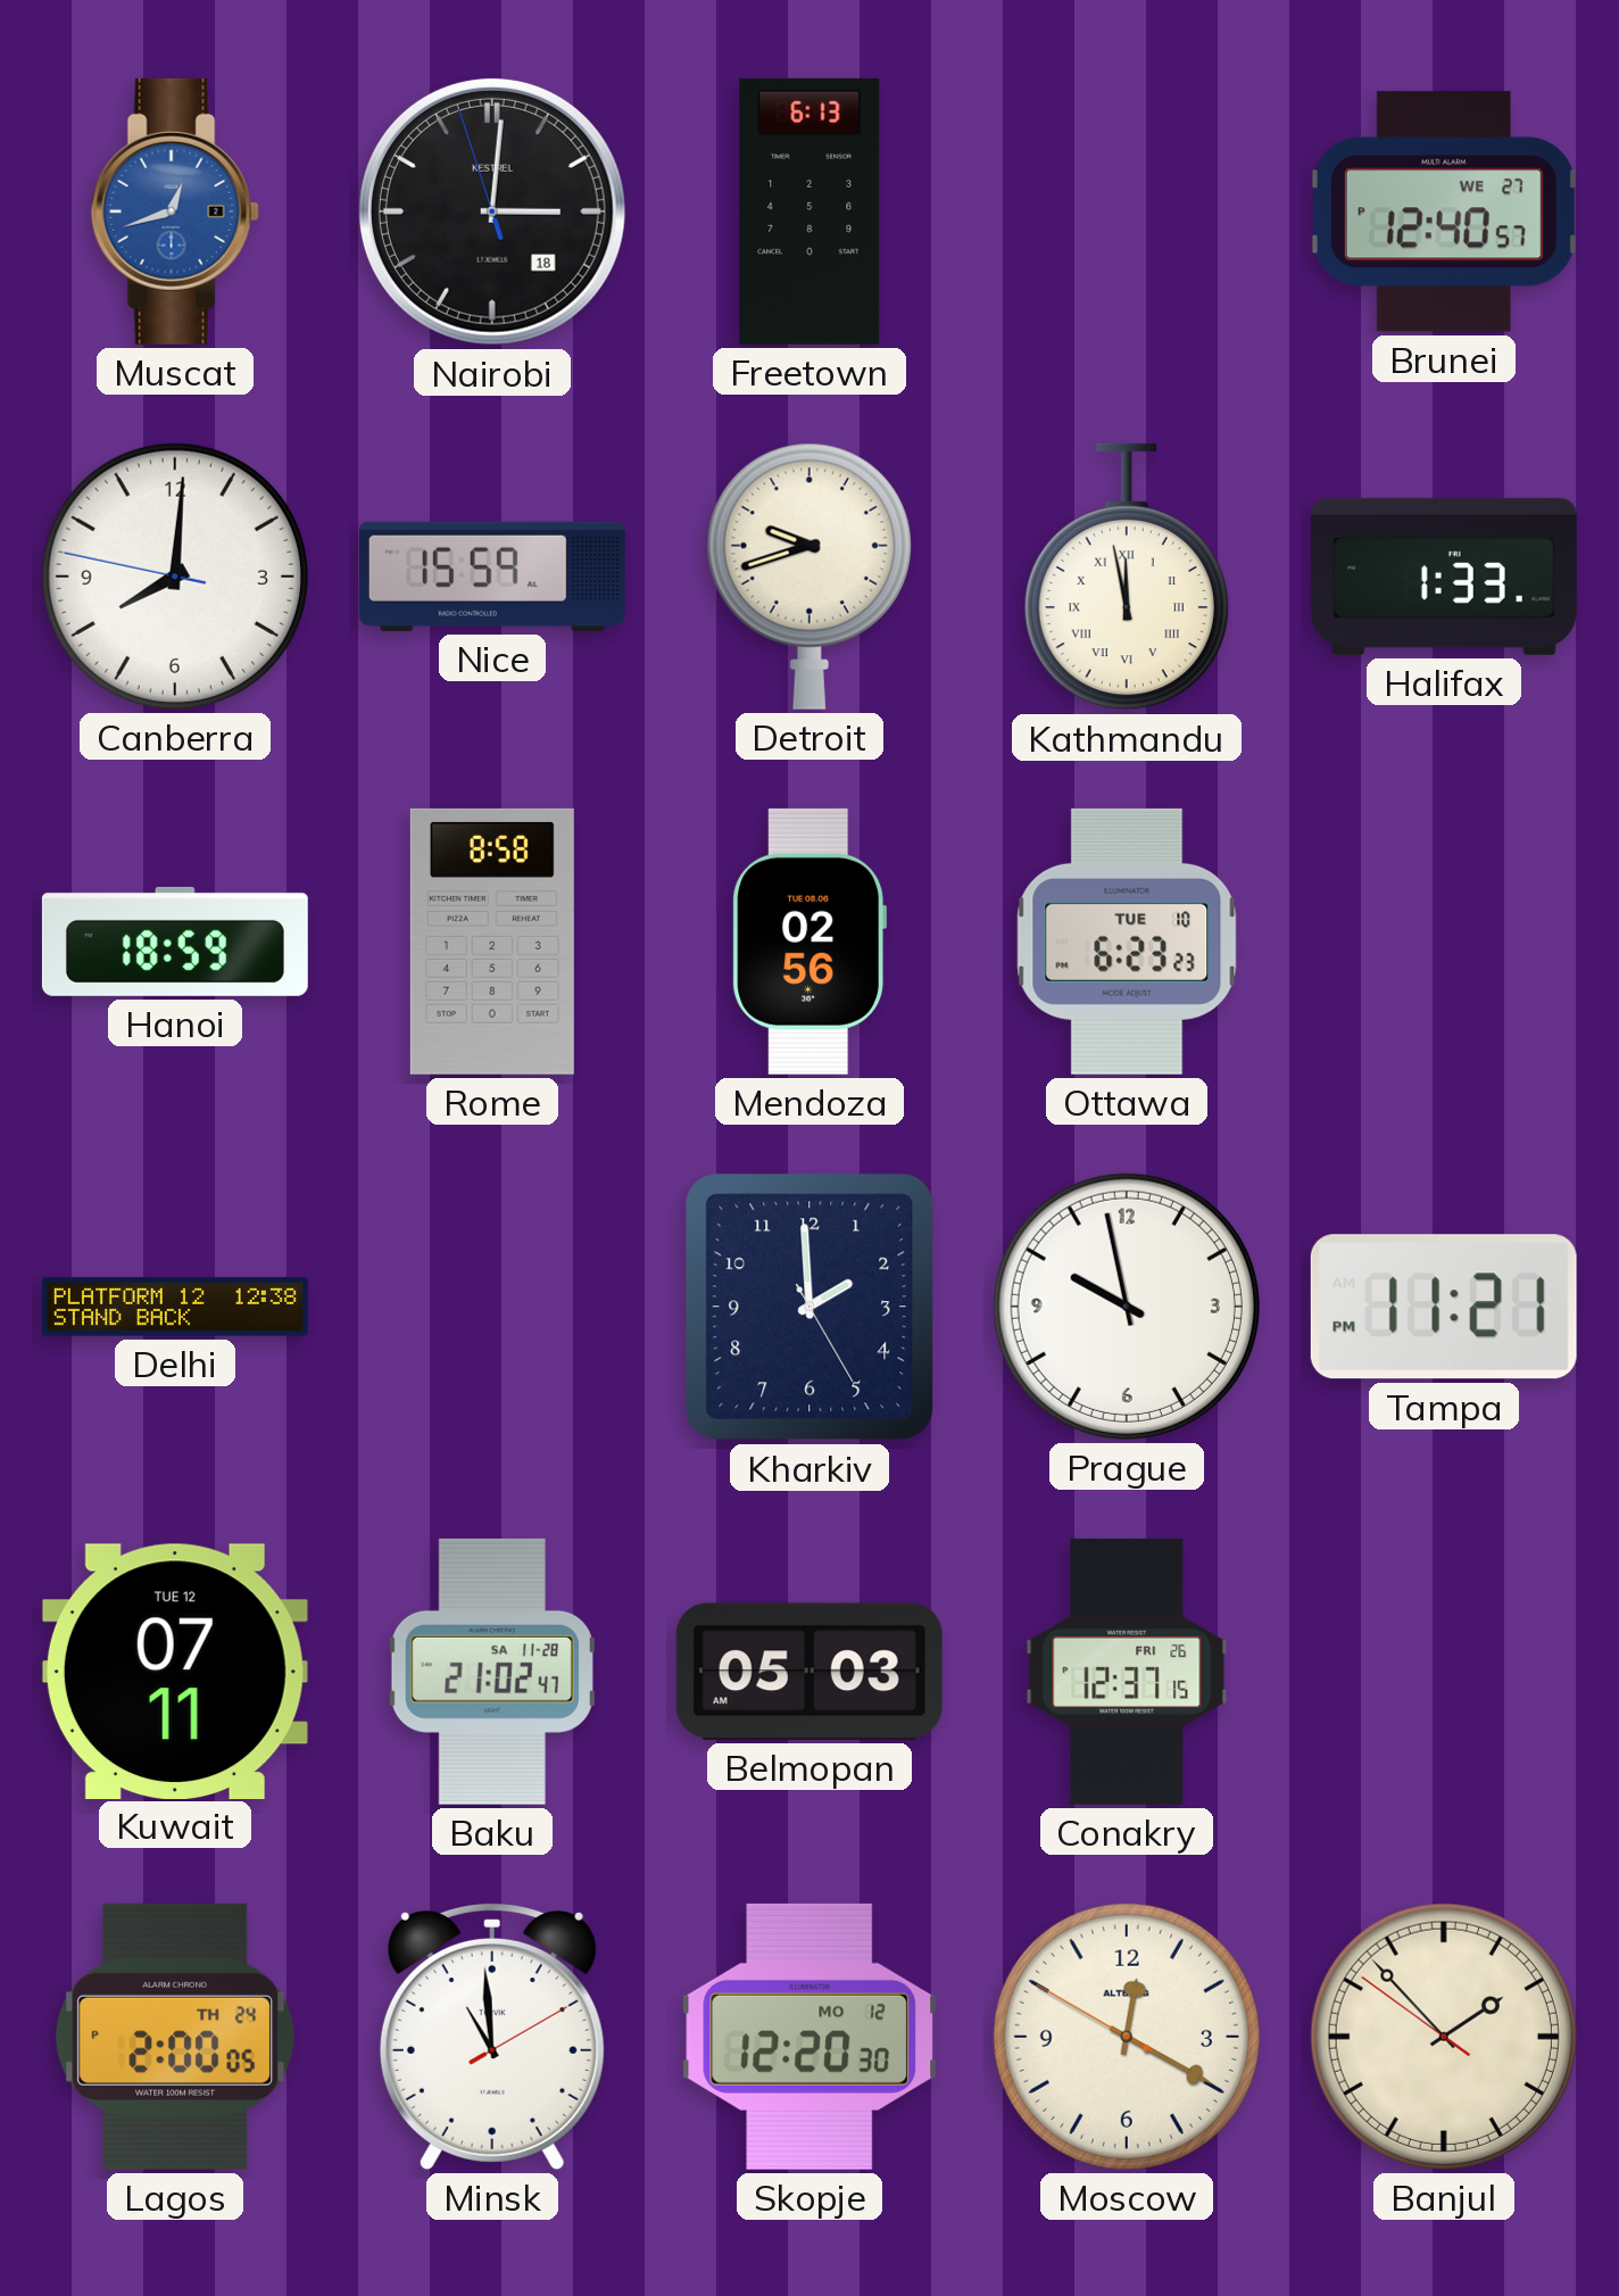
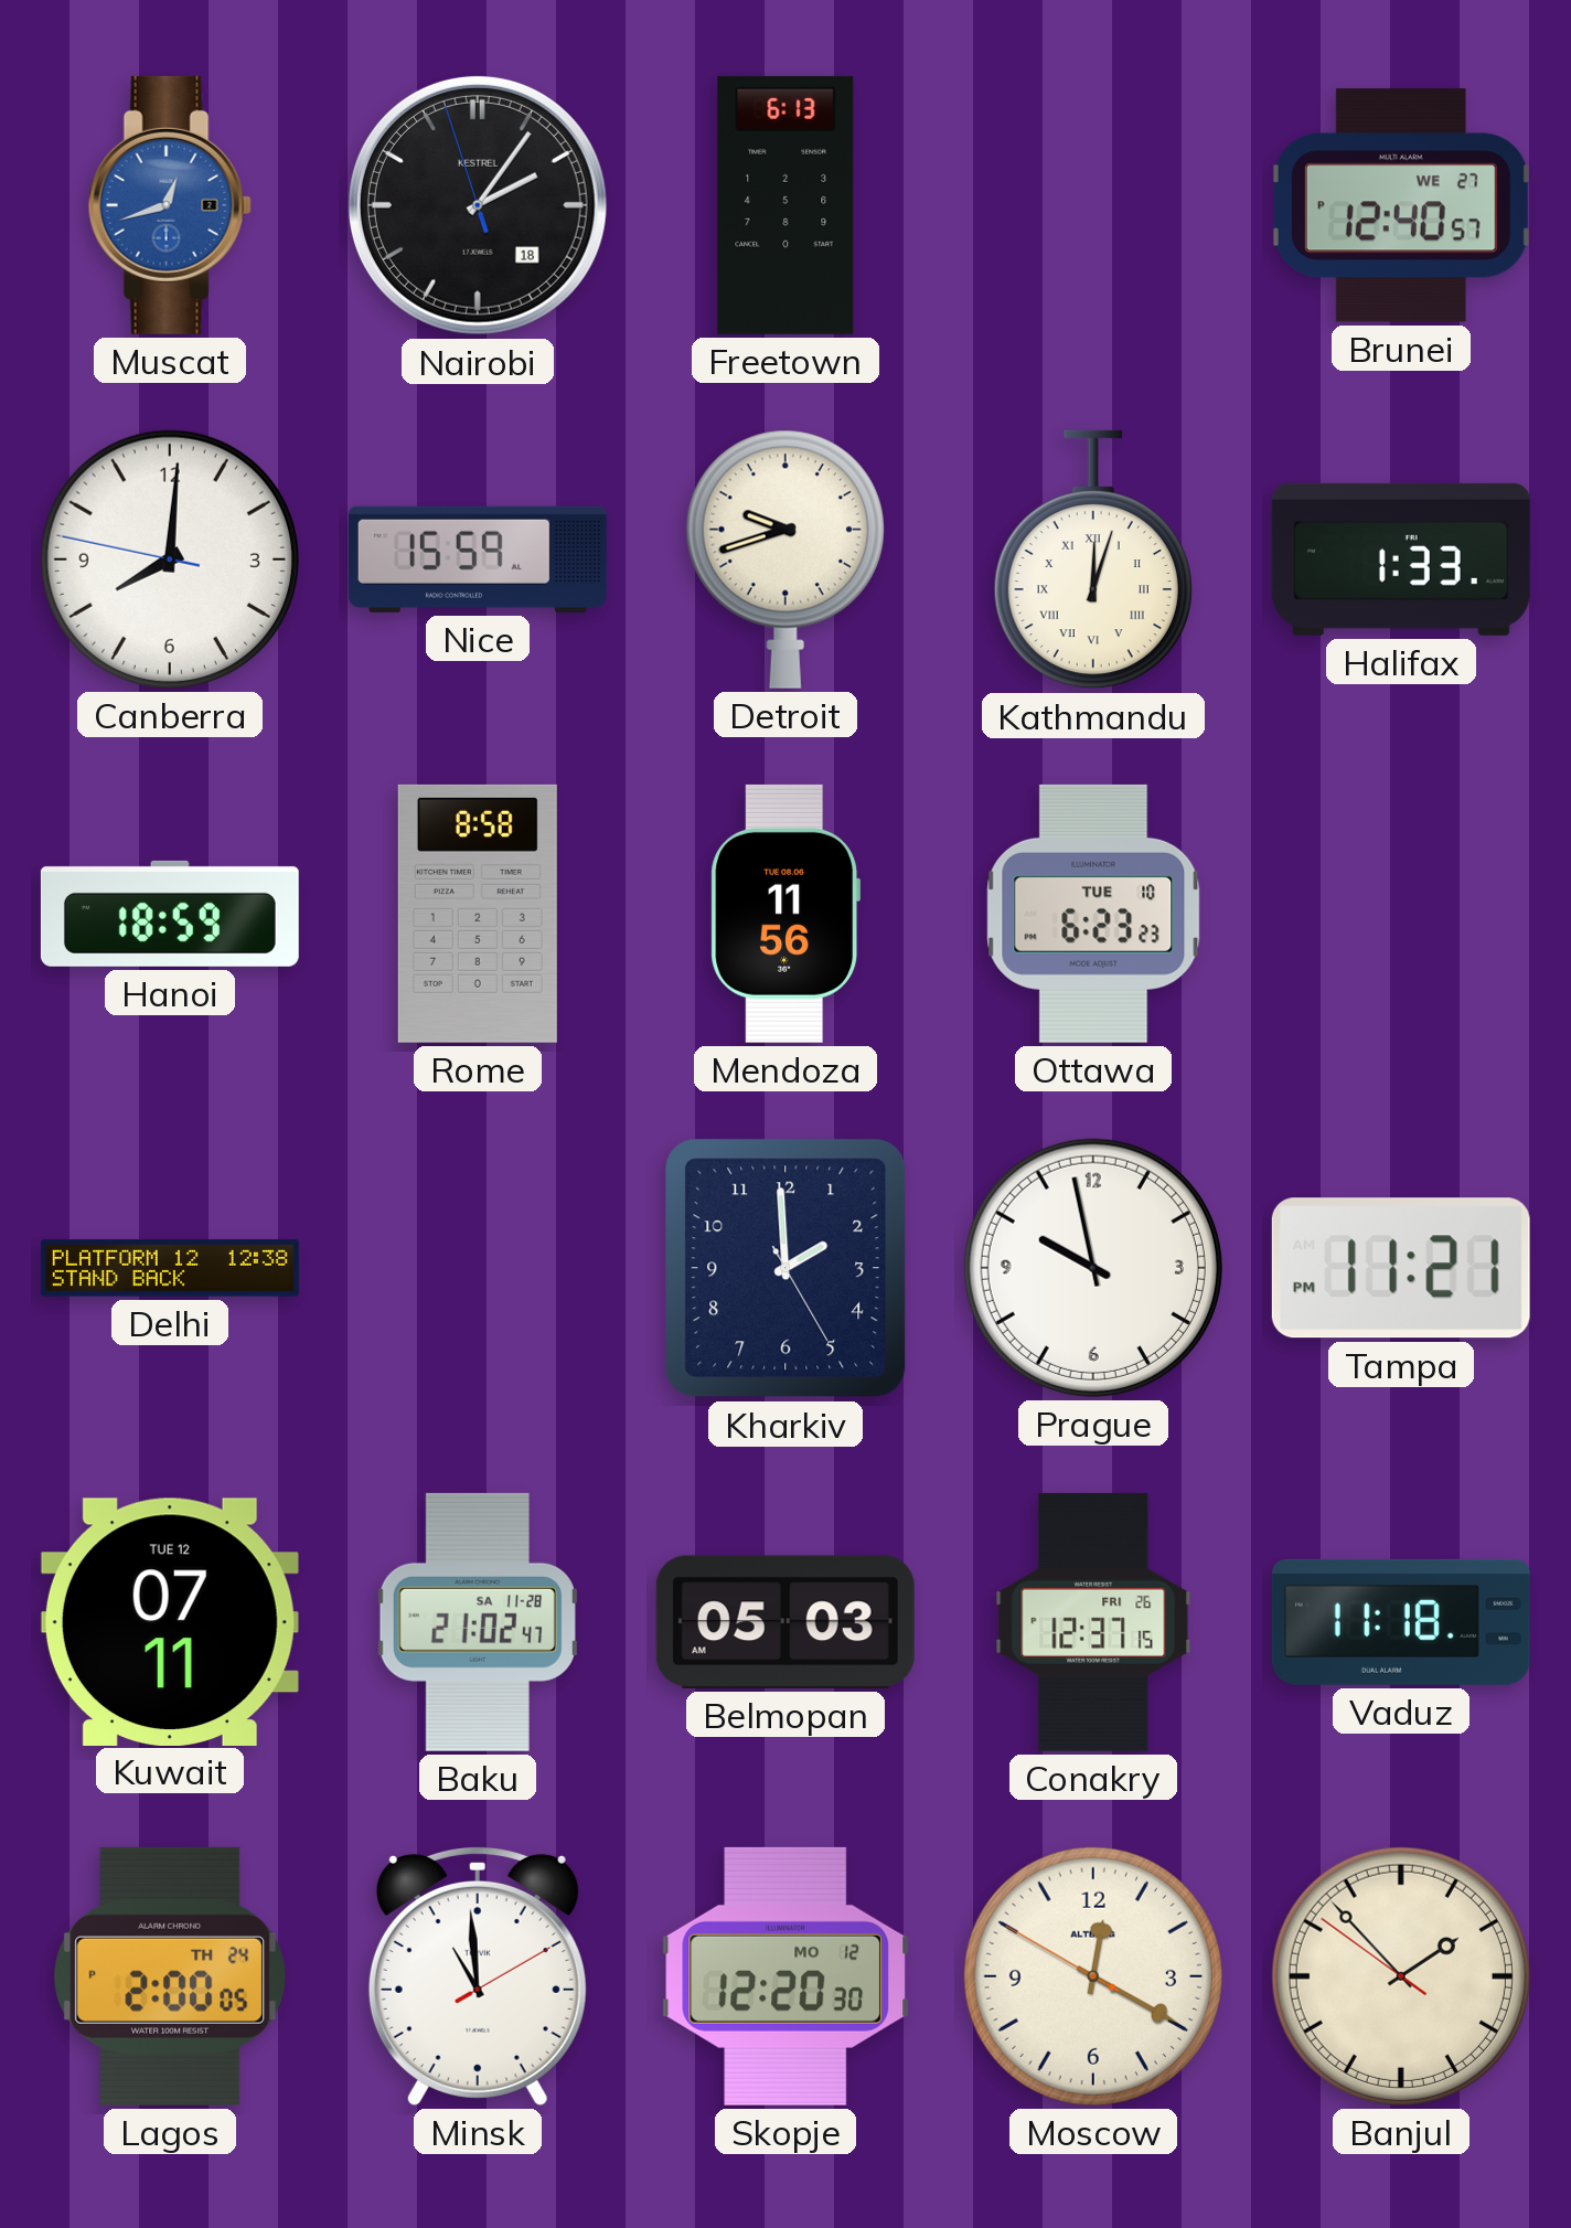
Nairobi: 3:00 -> 2:05
Kathmandu: 11:58 -> 12:03
Mendoza: 02:56 -> 11:56
Vaduz: none -> 11:18
